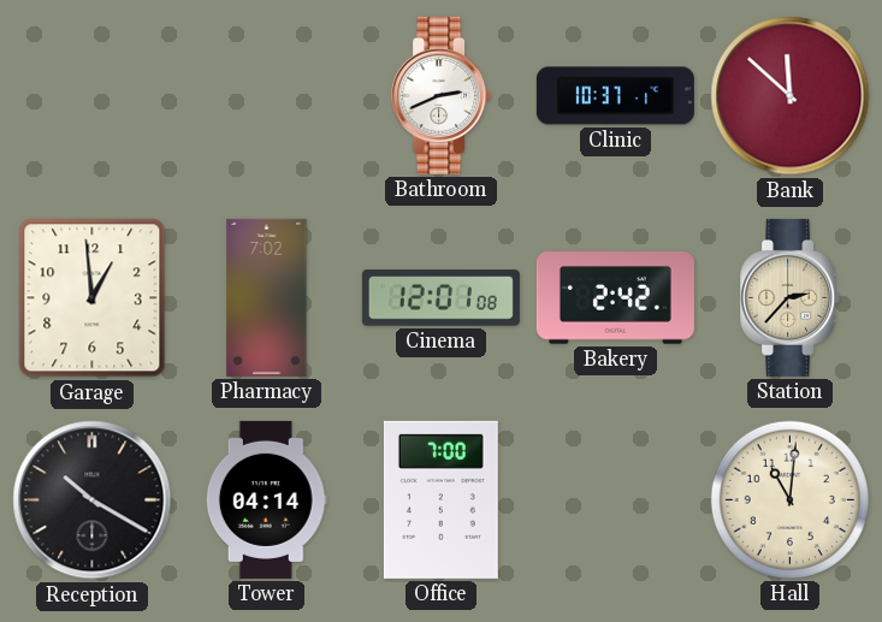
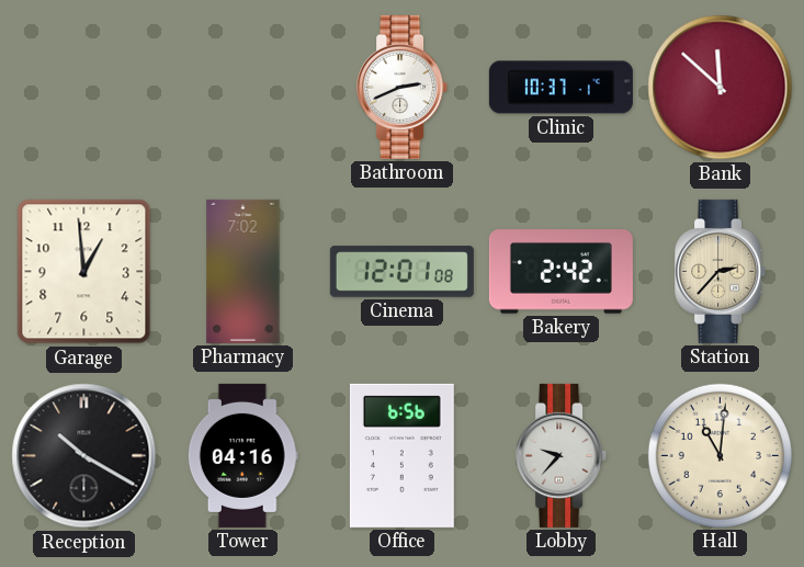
Tower: 04:14 -> 04:16
Office: 7:00 -> 6:56
Lobby: none -> 9:37
